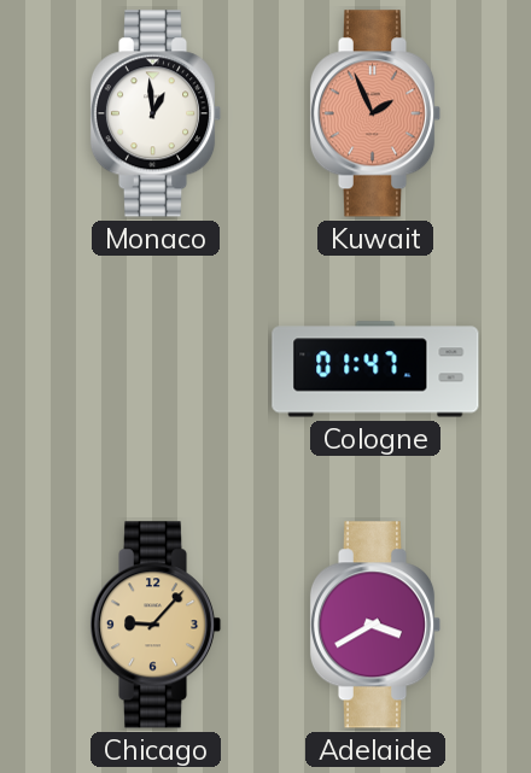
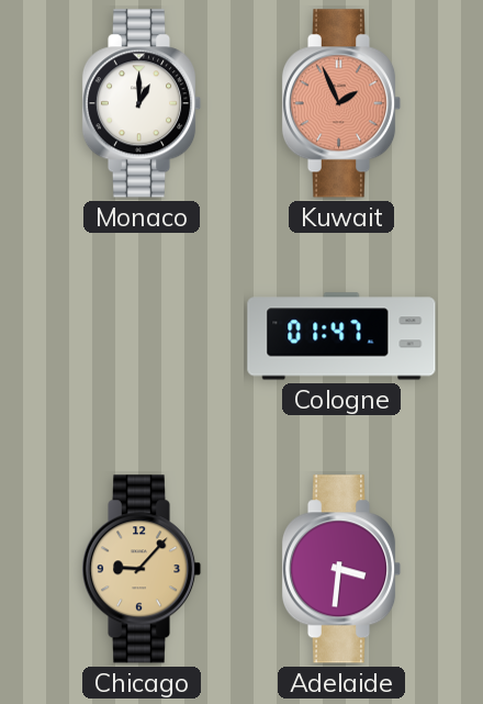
Monaco: 12:59 -> 1:00
Adelaide: 3:40 -> 3:31
